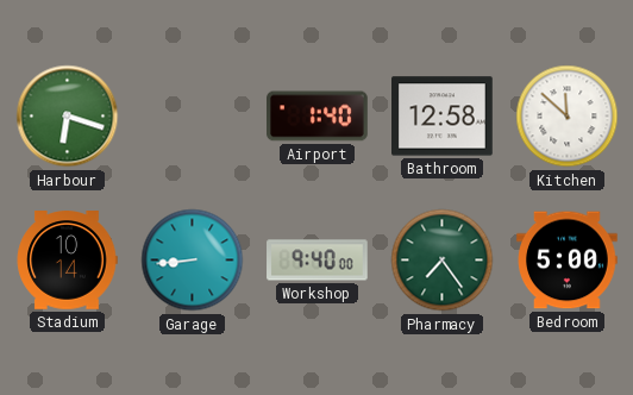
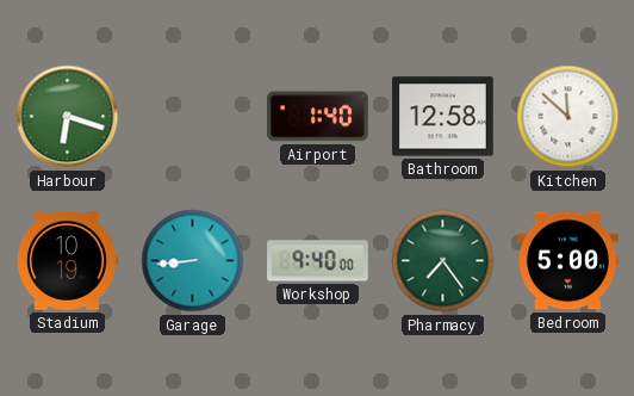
Stadium: 10:14 -> 10:19
